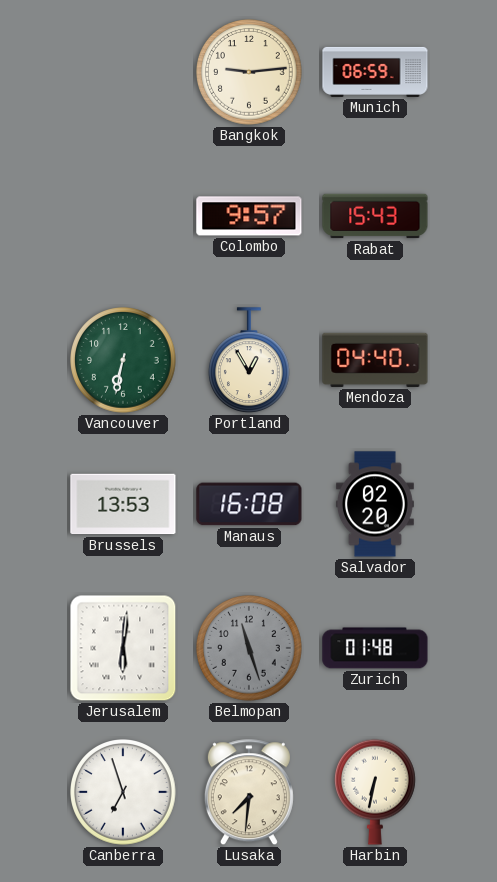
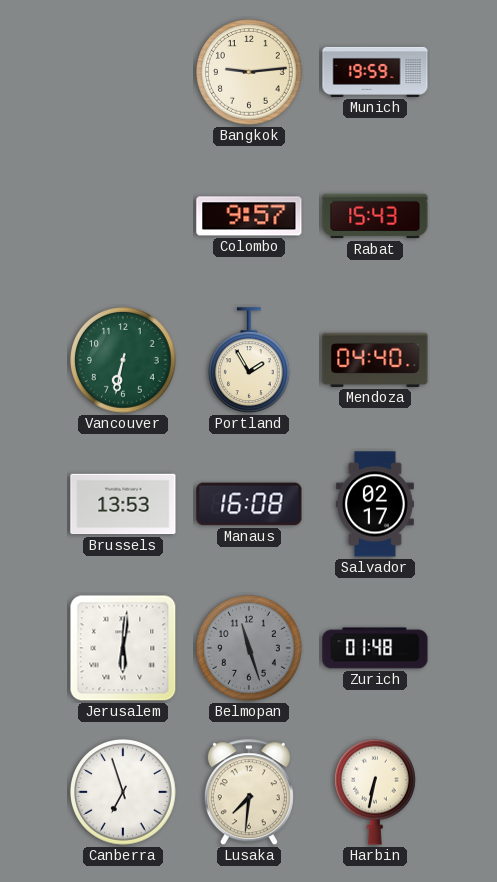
Munich: 06:59 -> 19:59
Portland: 12:55 -> 1:55
Salvador: 02:20 -> 02:17
